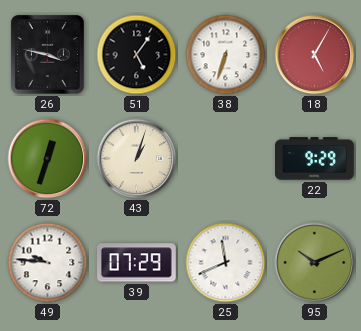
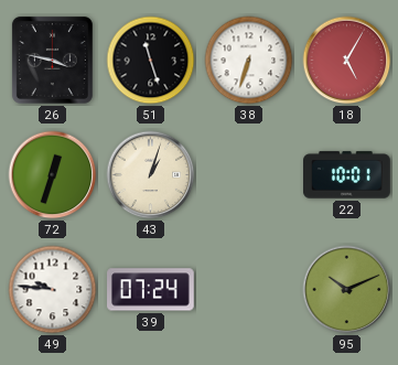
51: 5:06 -> 11:27
22: 9:29 -> 10:01
39: 07:29 -> 07:24
25: 11:41 -> none
